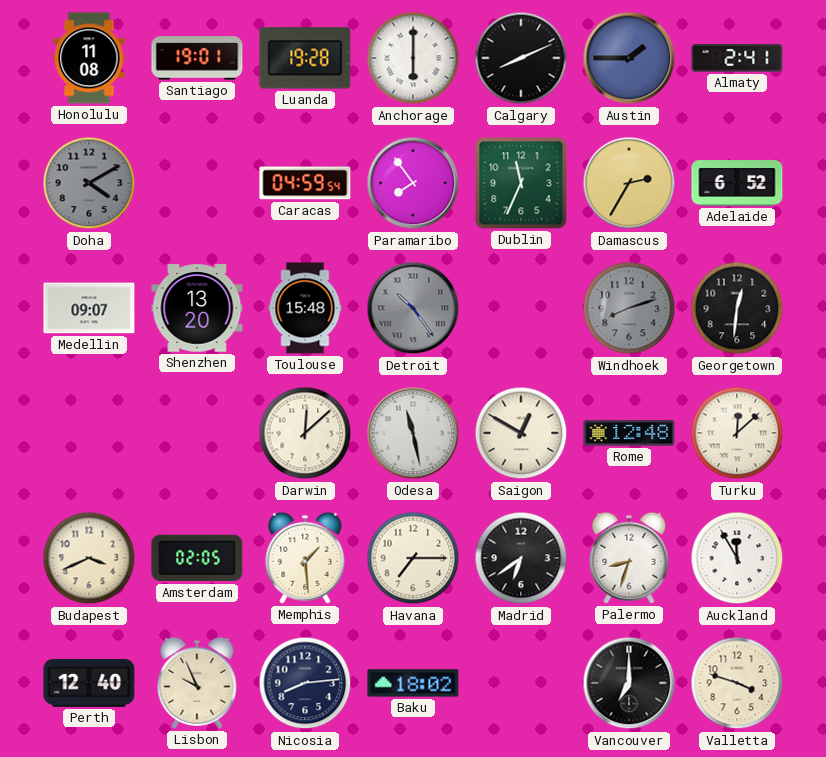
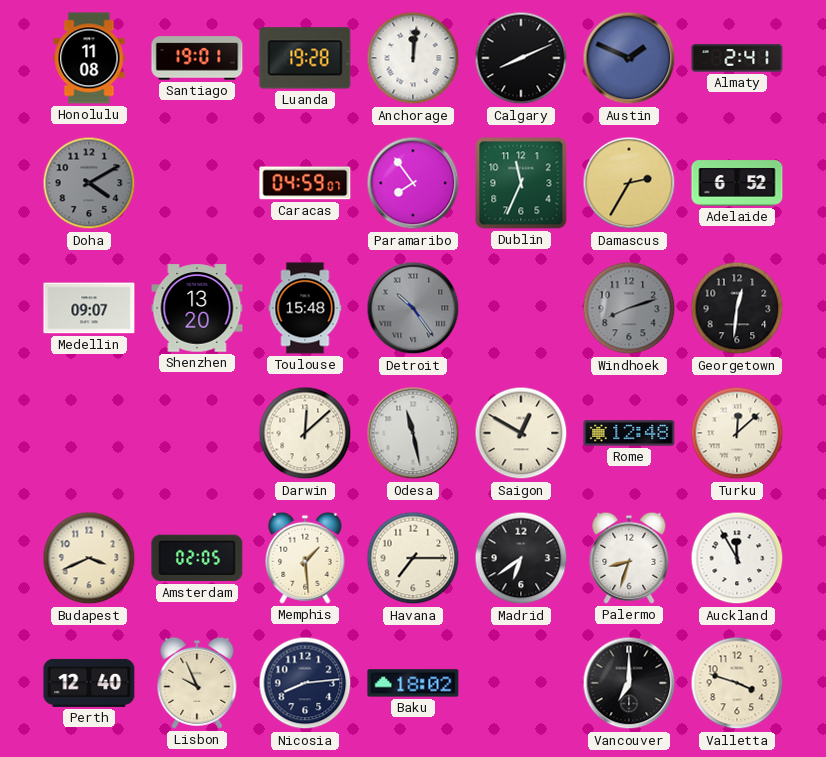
Anchorage: 6:00 -> 12:01
Austin: 1:45 -> 1:49
Caracas: 04:59:54 -> 04:59:07
